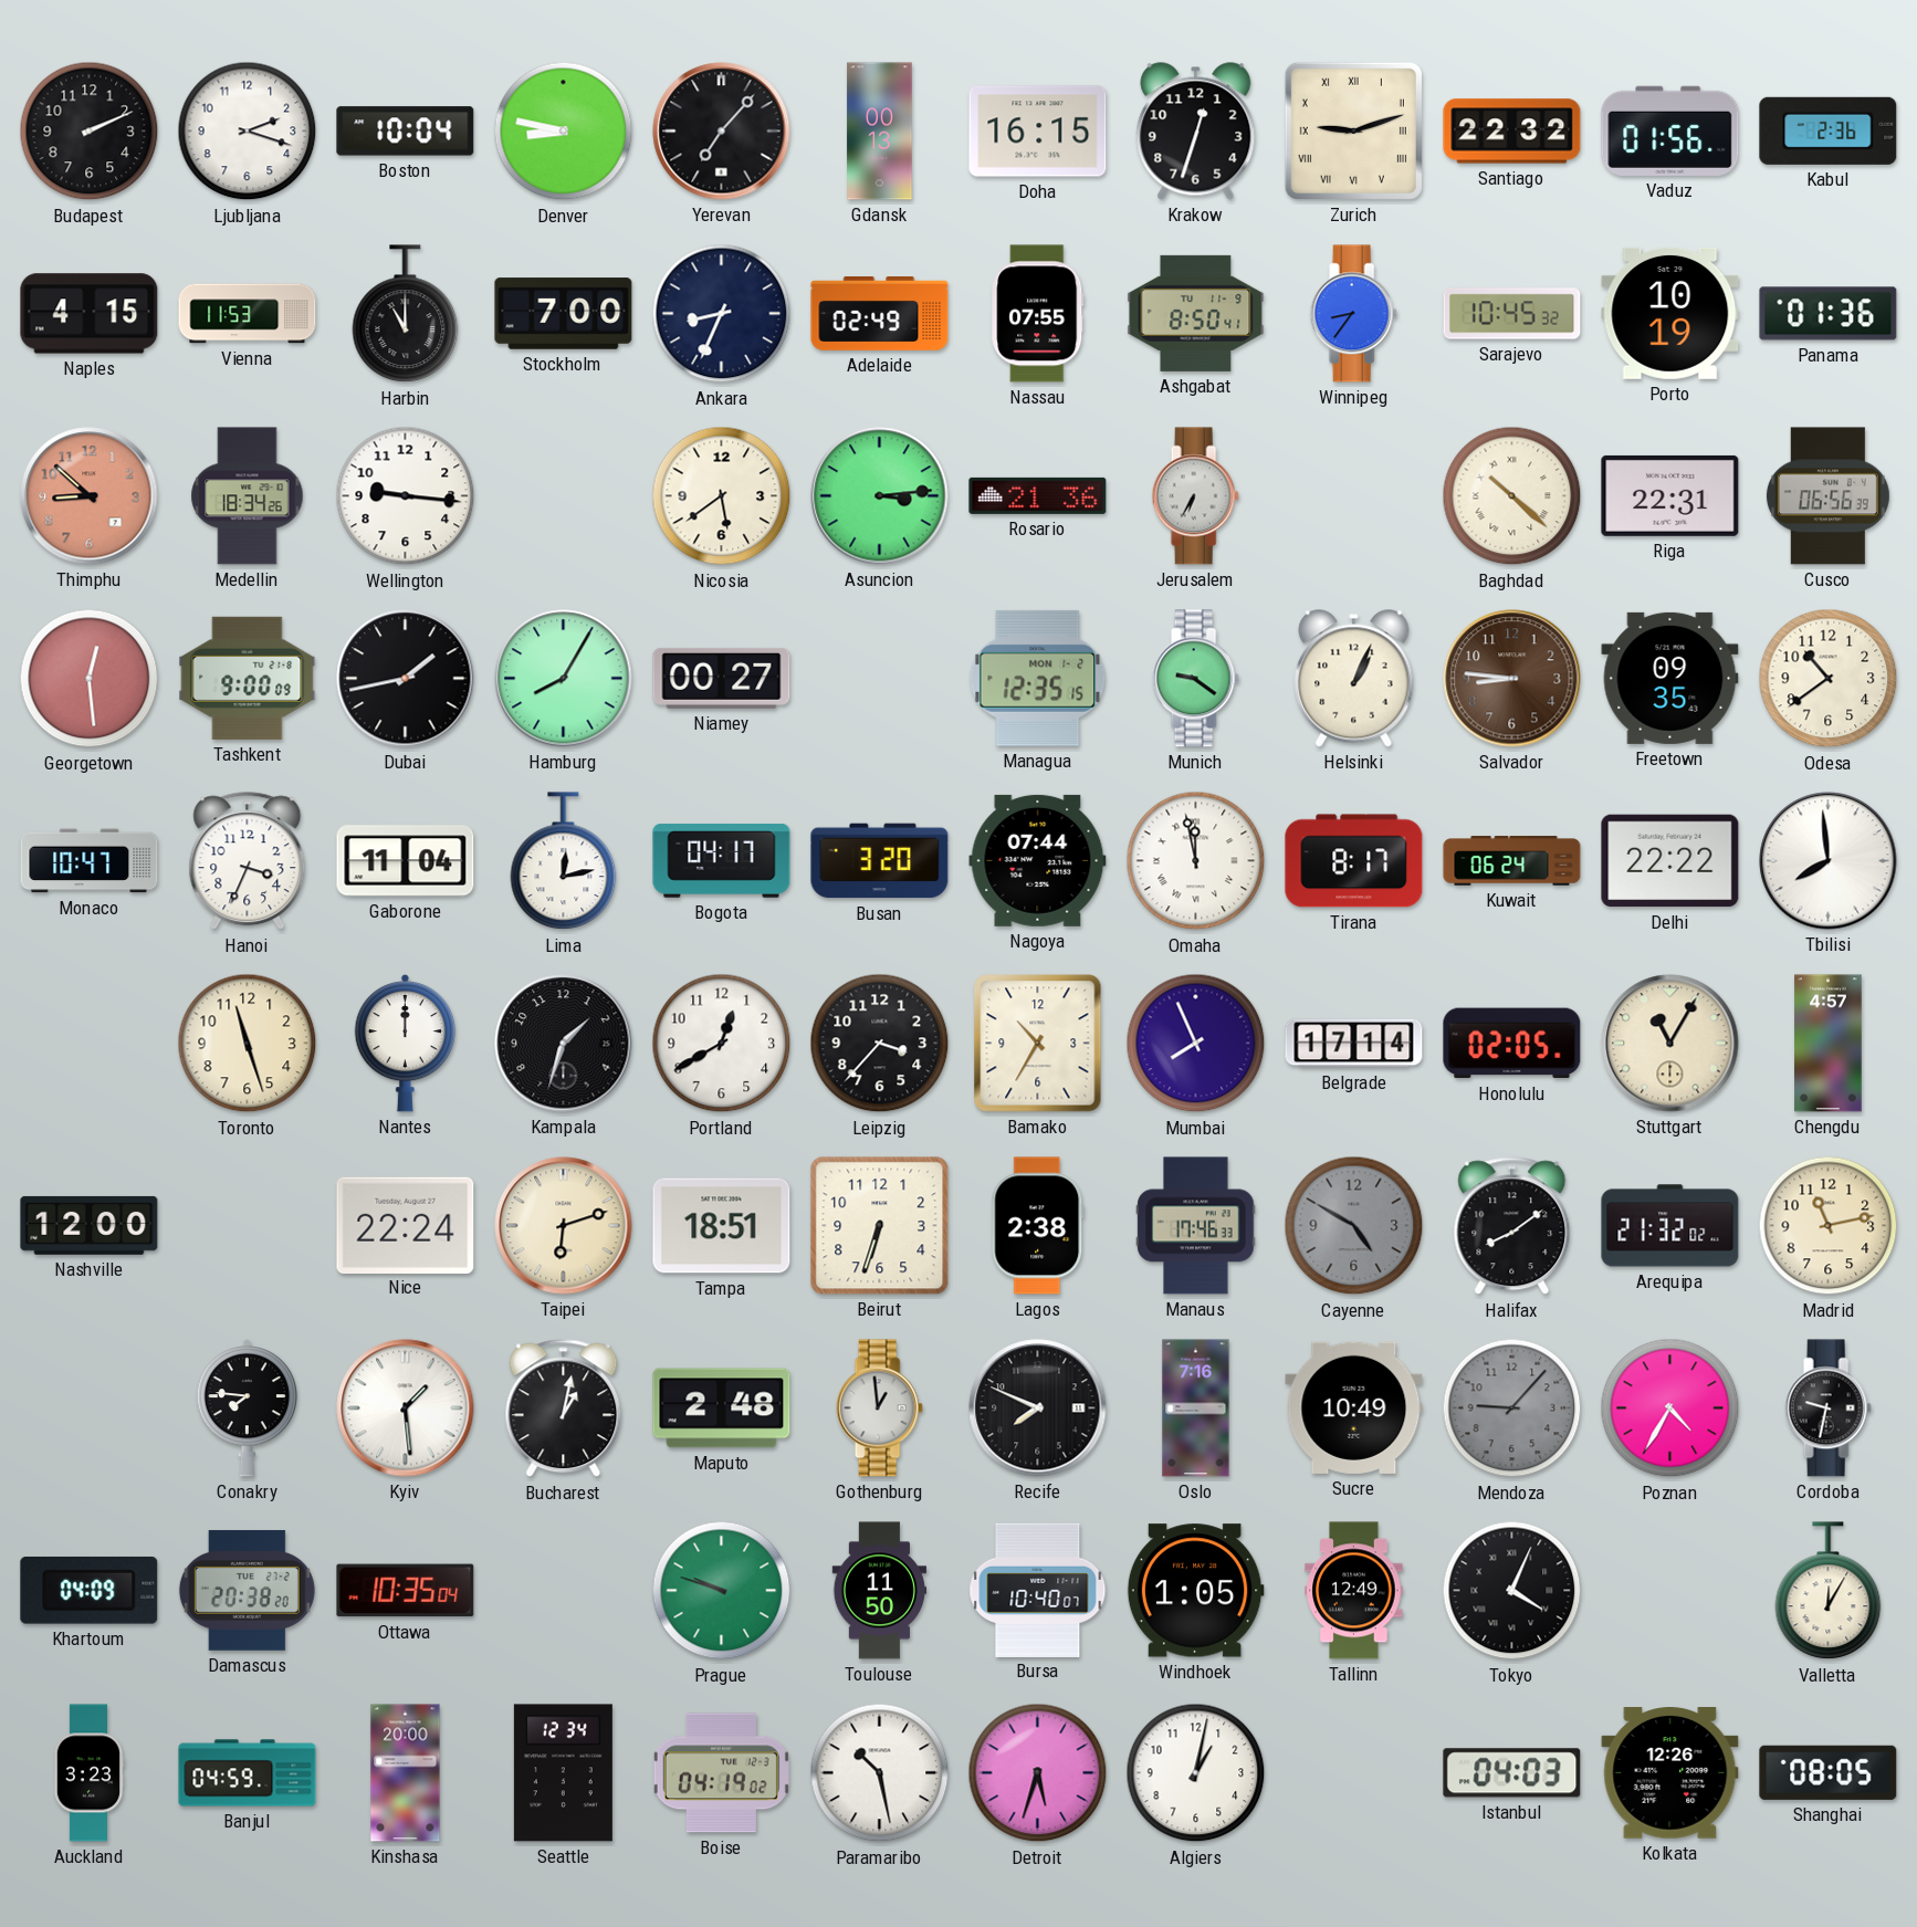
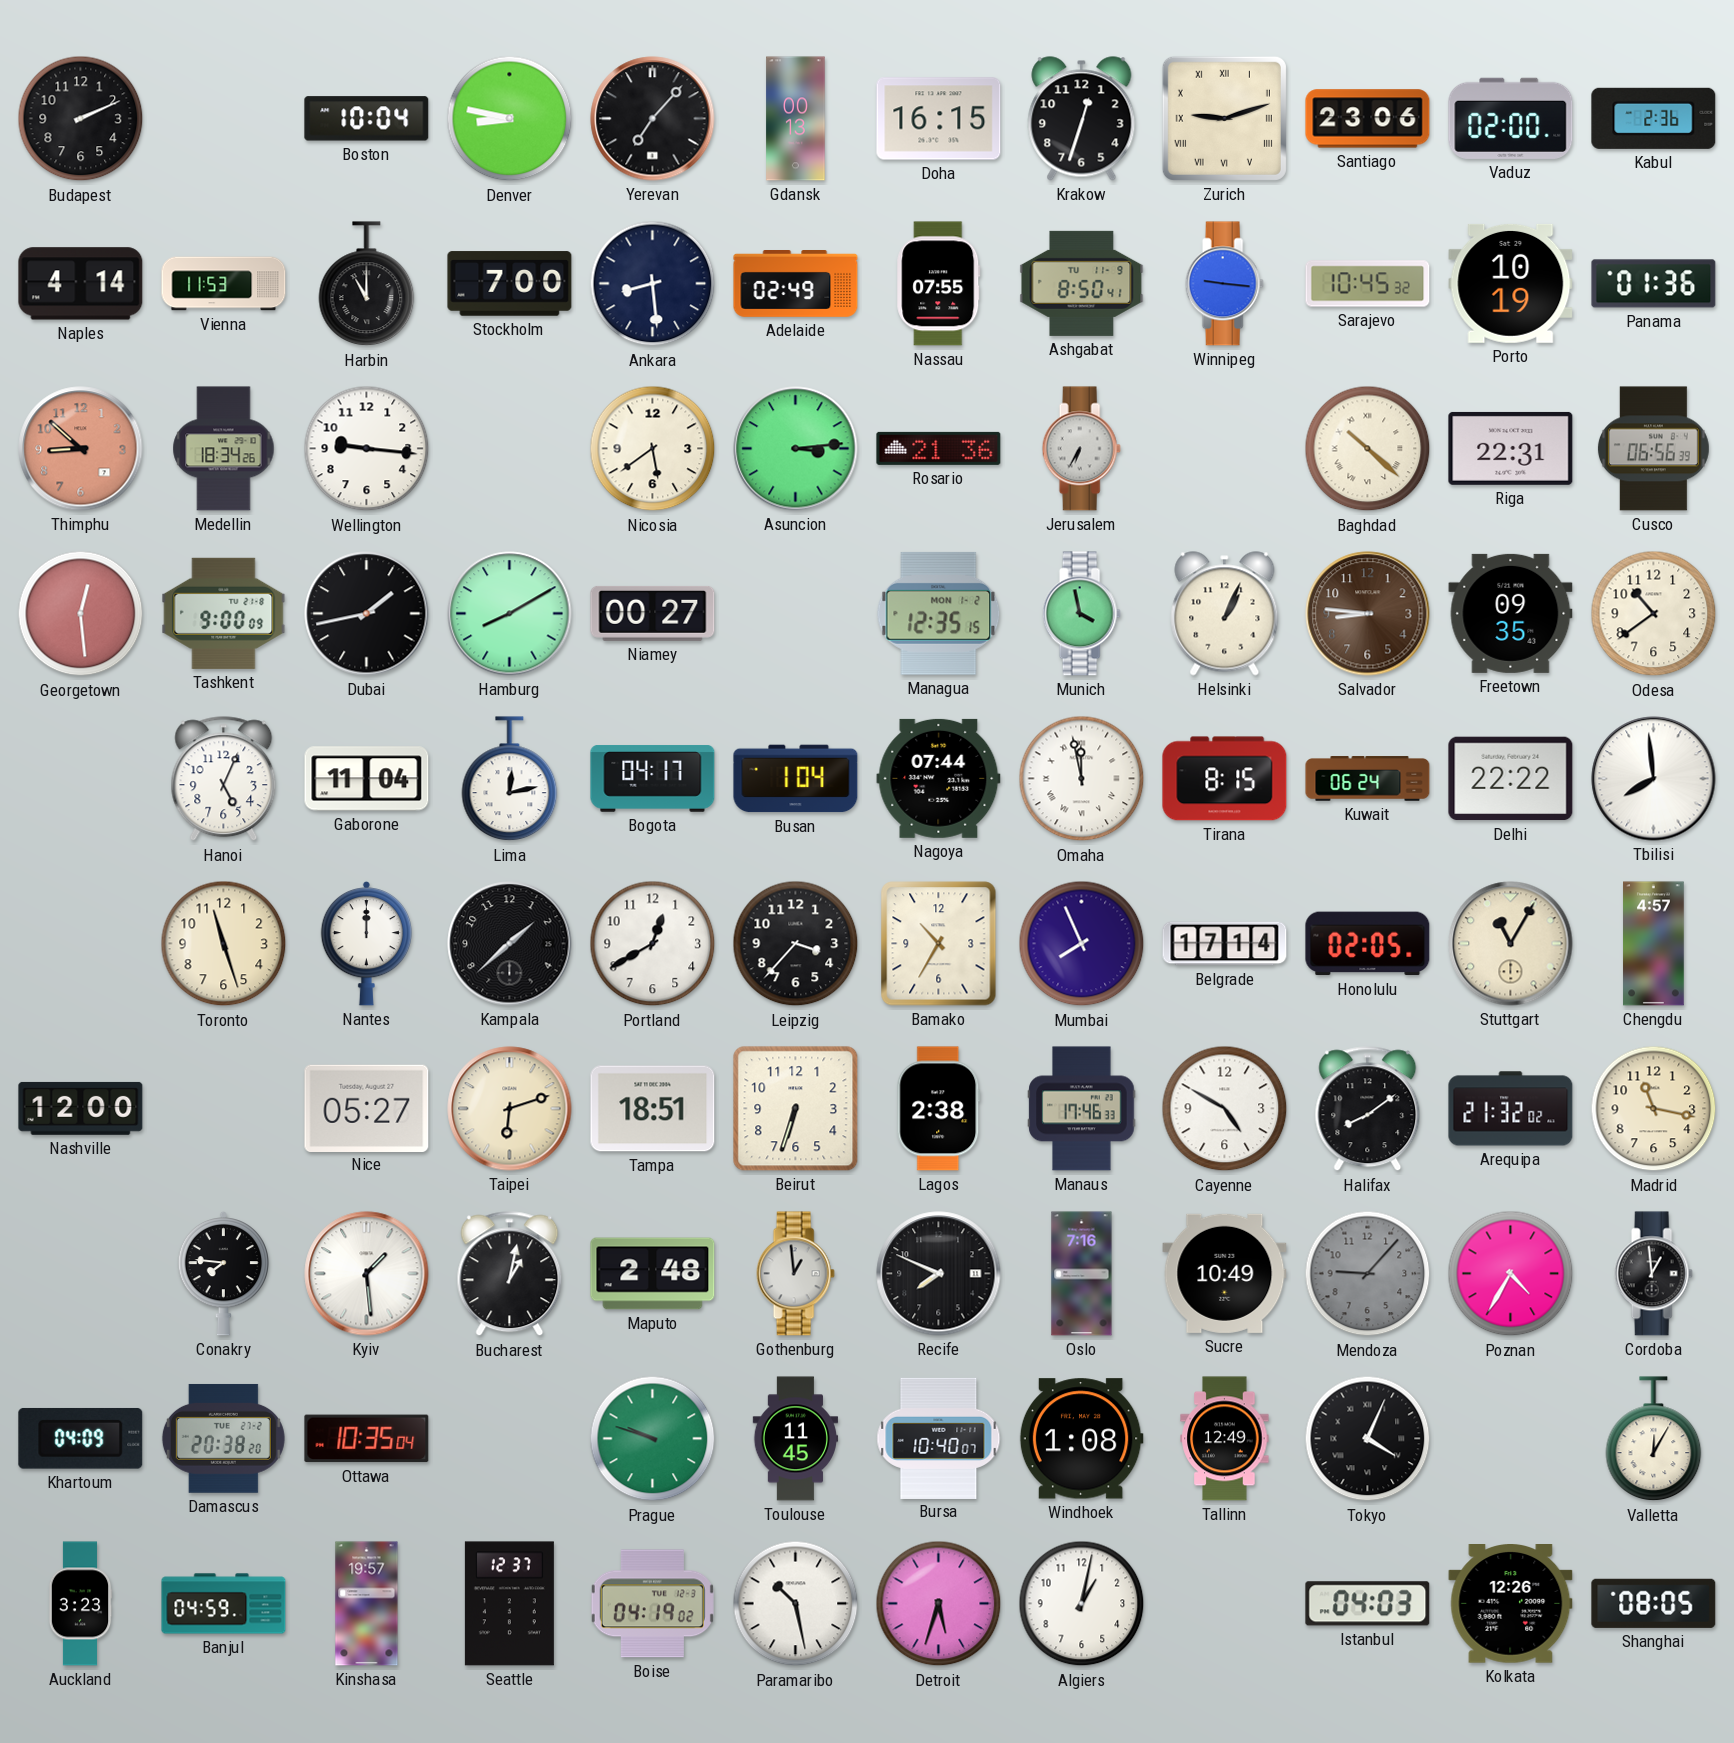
Ljubljana: 2:18 -> none
Santiago: 22:32 -> 23:06
Vaduz: 01:56 -> 02:00
Naples: 4:15 -> 4:14
Ankara: 8:34 -> 8:29
Winnipeg: 8:36 -> 9:16
Hamburg: 8:05 -> 8:10
Munich: 9:21 -> 3:58
Monaco: 10:47 -> none
Hanoi: 3:34 -> 5:04
Busan: 3:20 -> 1:04
Tirana: 8:17 -> 8:15
Kampala: 1:33 -> 1:38
Nice: 22:24 -> 05:27
Cayenne dial: grey -> white
Madrid: 11:13 -> 11:17
Cordoba: 9:32 -> 12:59
Toulouse: 11:50 -> 11:45
Windhoek: 1:05 -> 1:08
Kinshasa: 20:00 -> 19:57
Seattle: 12:34 -> 12:37
